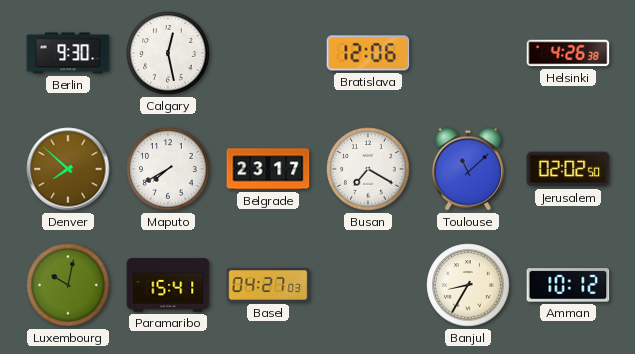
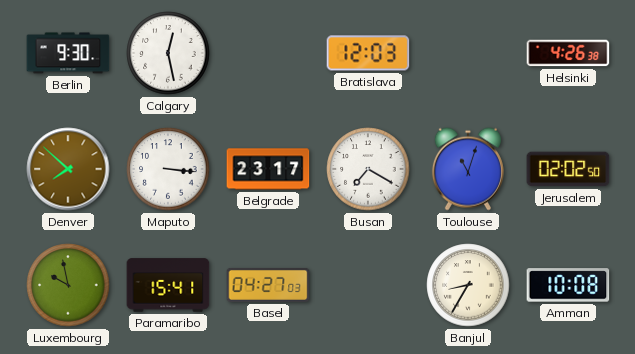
Bratislava: 12:06 -> 12:03
Maputo: 7:40 -> 3:16
Toulouse: 11:08 -> 11:03
Luxembourg: 10:02 -> 9:58
Amman: 10:12 -> 10:08
